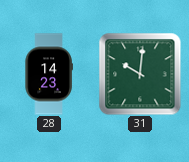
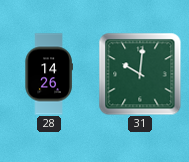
28: 14:23 -> 14:26
